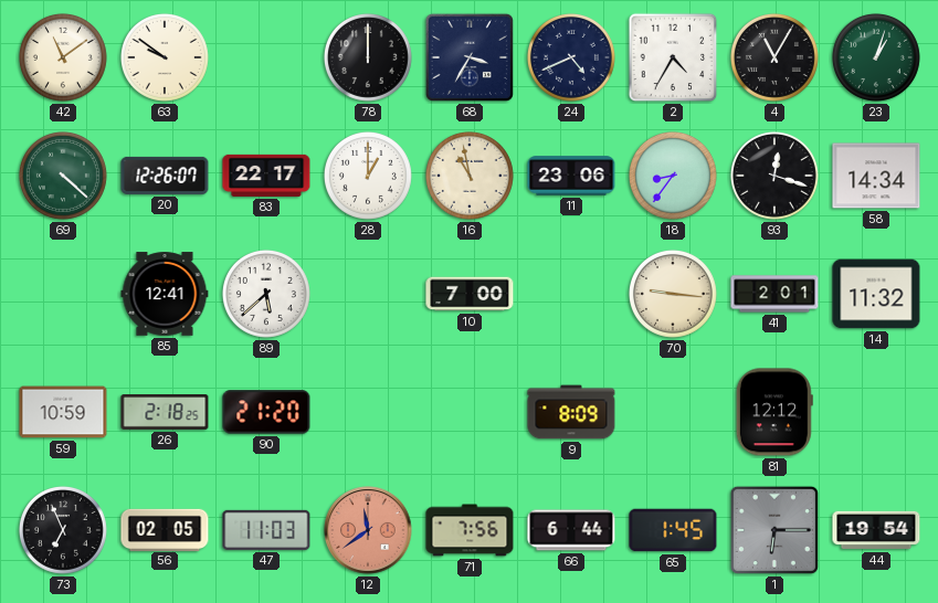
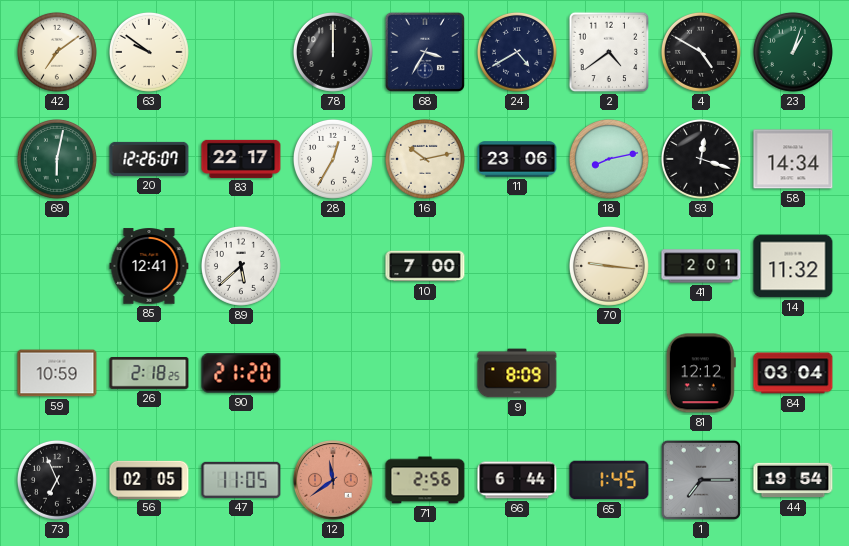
42: 11:09 -> 7:09
24: 4:41 -> 4:40
2: 4:35 -> 4:39
4: 11:05 -> 4:50
69: 4:22 -> 6:02
28: 1:00 -> 12:35
16: 10:58 -> 10:13
18: 8:36 -> 8:13
84: none -> 03:04
47: 11:03 -> 11:05
71: 7:56 -> 2:56
1: 6:15 -> 7:15
